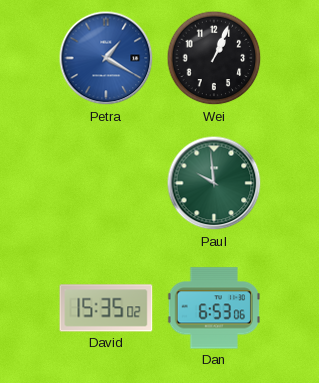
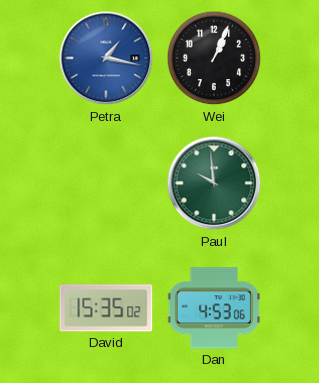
Petra: 1:20 -> 1:17
Dan: 6:53 -> 4:53
